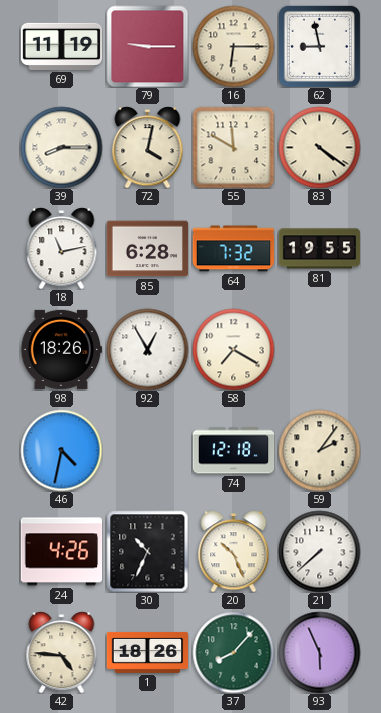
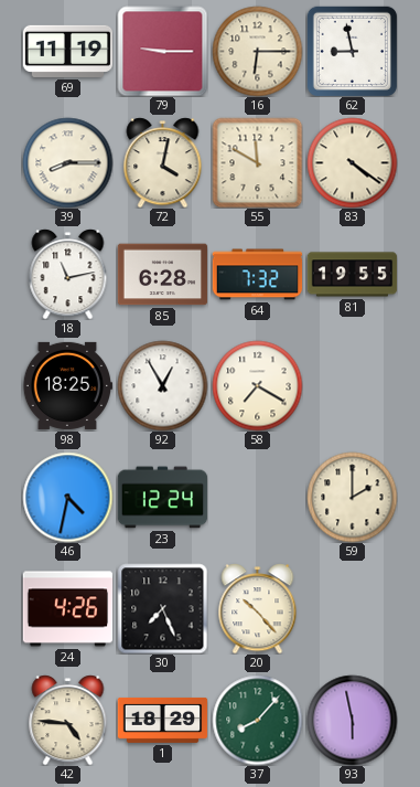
98: 18:26 -> 18:25
23: none -> 12:24
74: 12:18 -> none
59: 2:06 -> 2:00
30: 10:34 -> 7:26
20: 10:26 -> 10:23
21: 7:38 -> none
1: 18:26 -> 18:29
93: 5:56 -> 5:58
